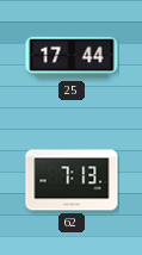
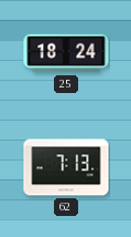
25: 17:44 -> 18:24
